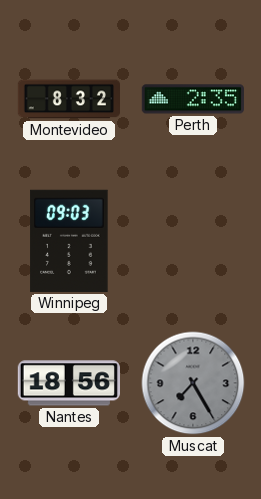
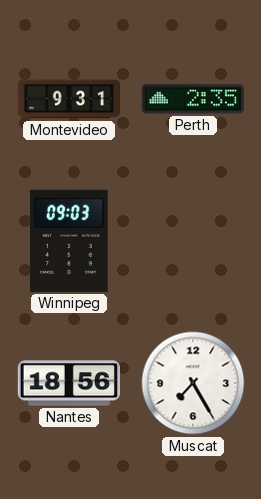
Montevideo: 8:32 -> 9:31
Muscat dial: grey -> white
